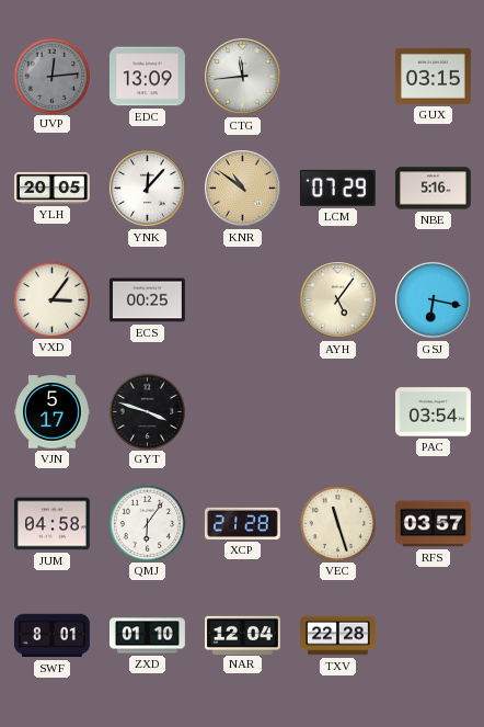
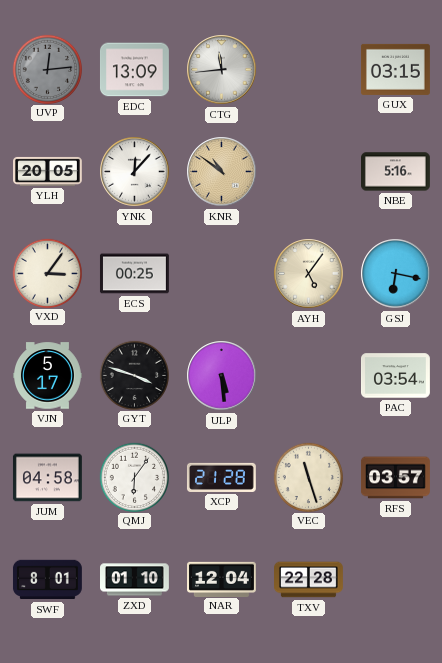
LCM: 07:29 -> none
ULP: none -> 5:29
